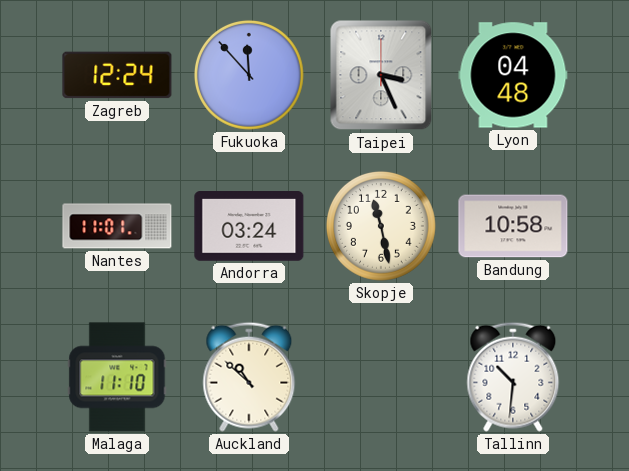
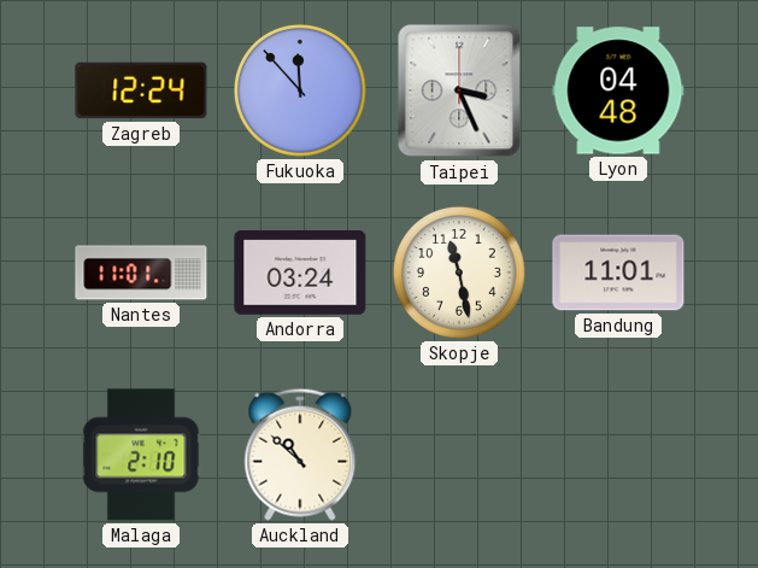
Bandung: 10:58 -> 11:01
Malaga: 11:10 -> 2:10
Tallinn: 10:31 -> none
